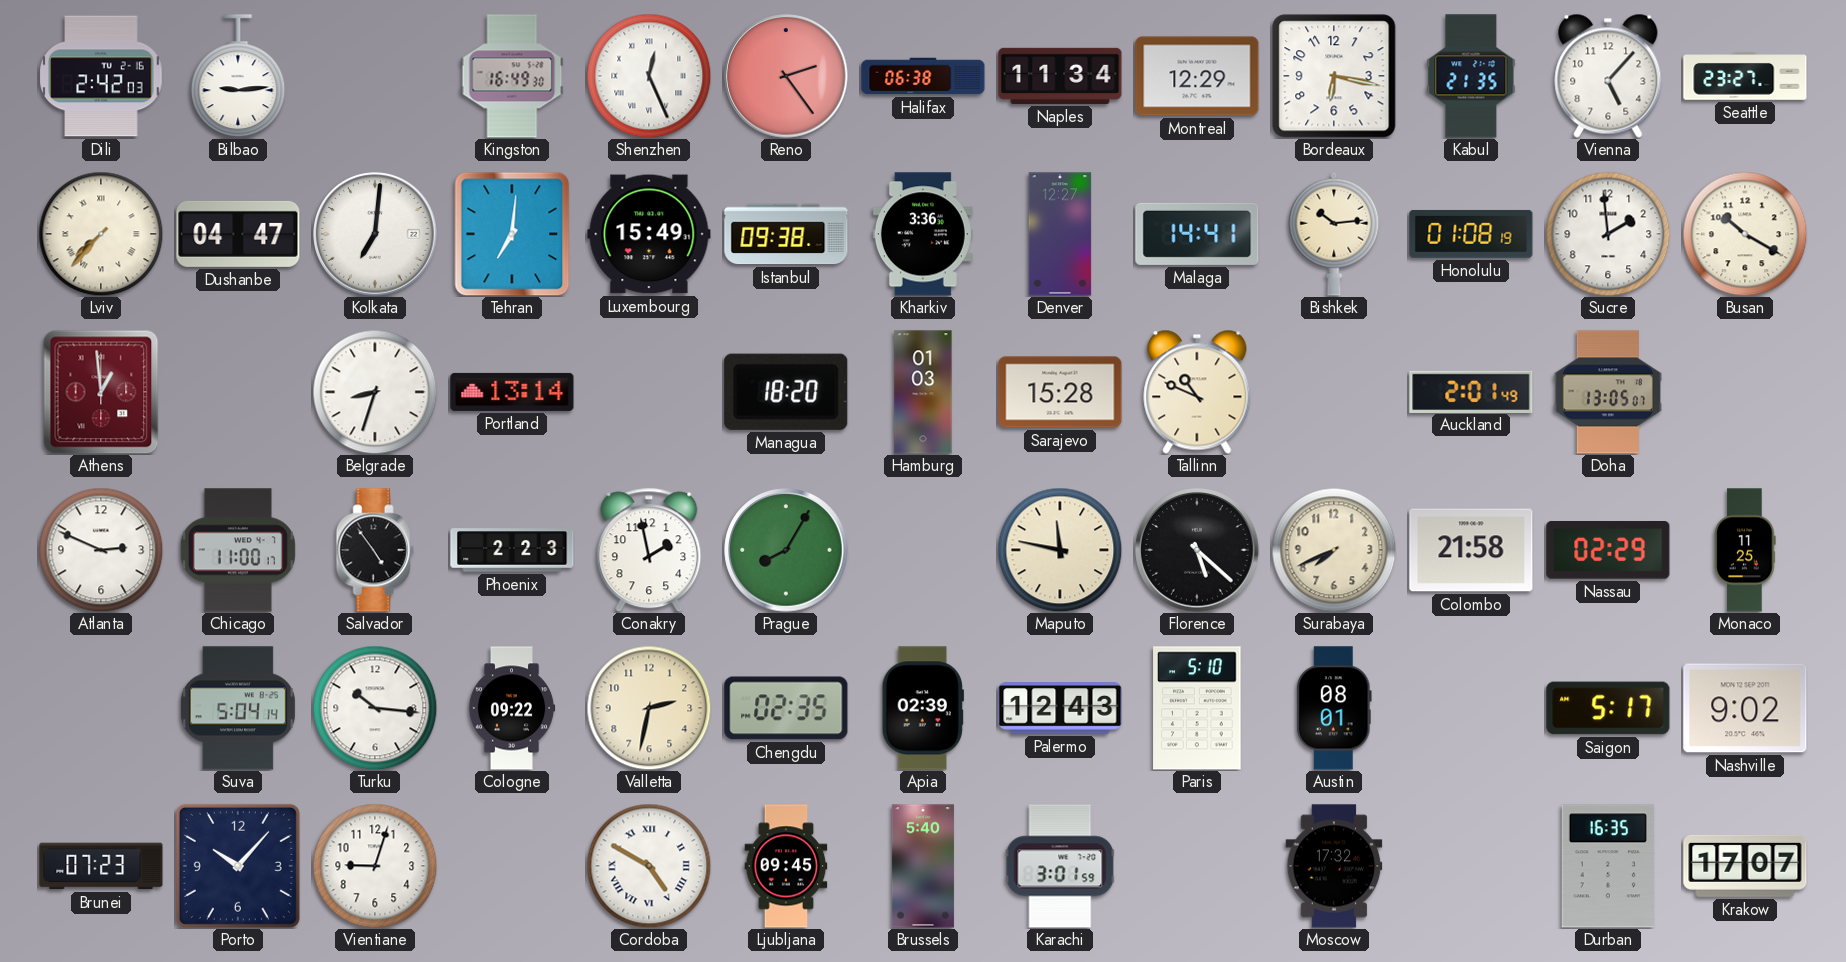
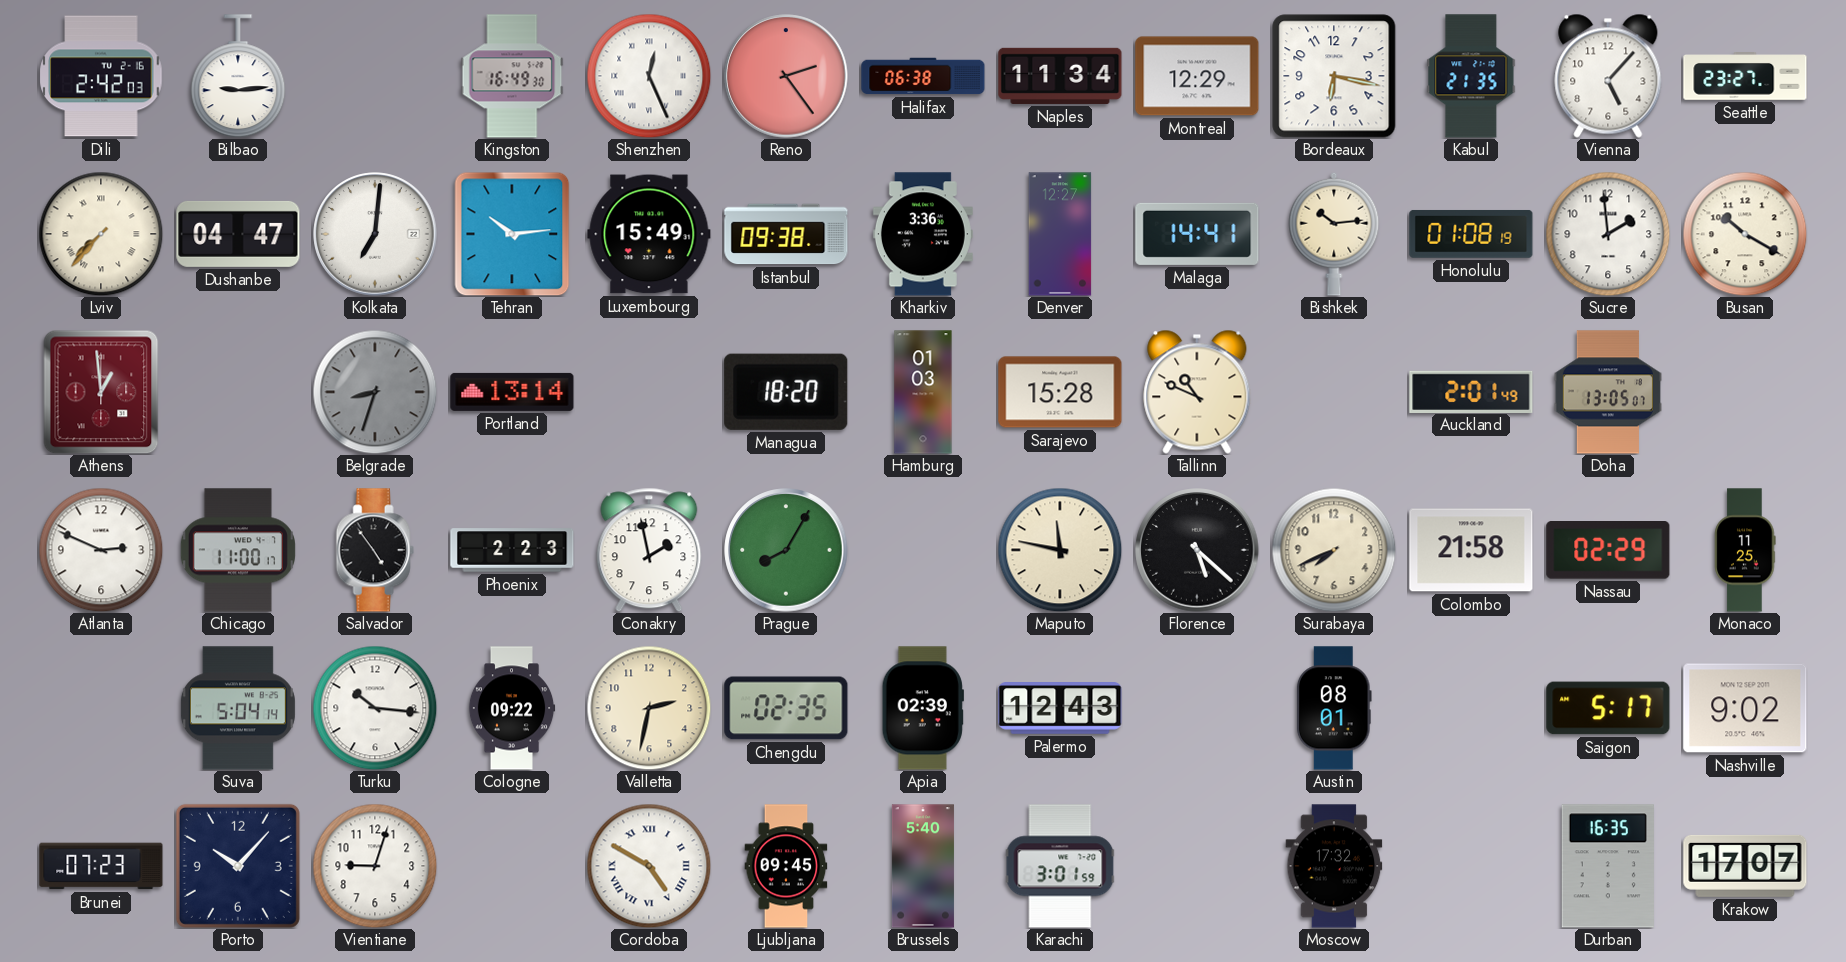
Tehran: 7:01 -> 10:14
Belgrade dial: white -> grey
Paris: 5:10 -> none
